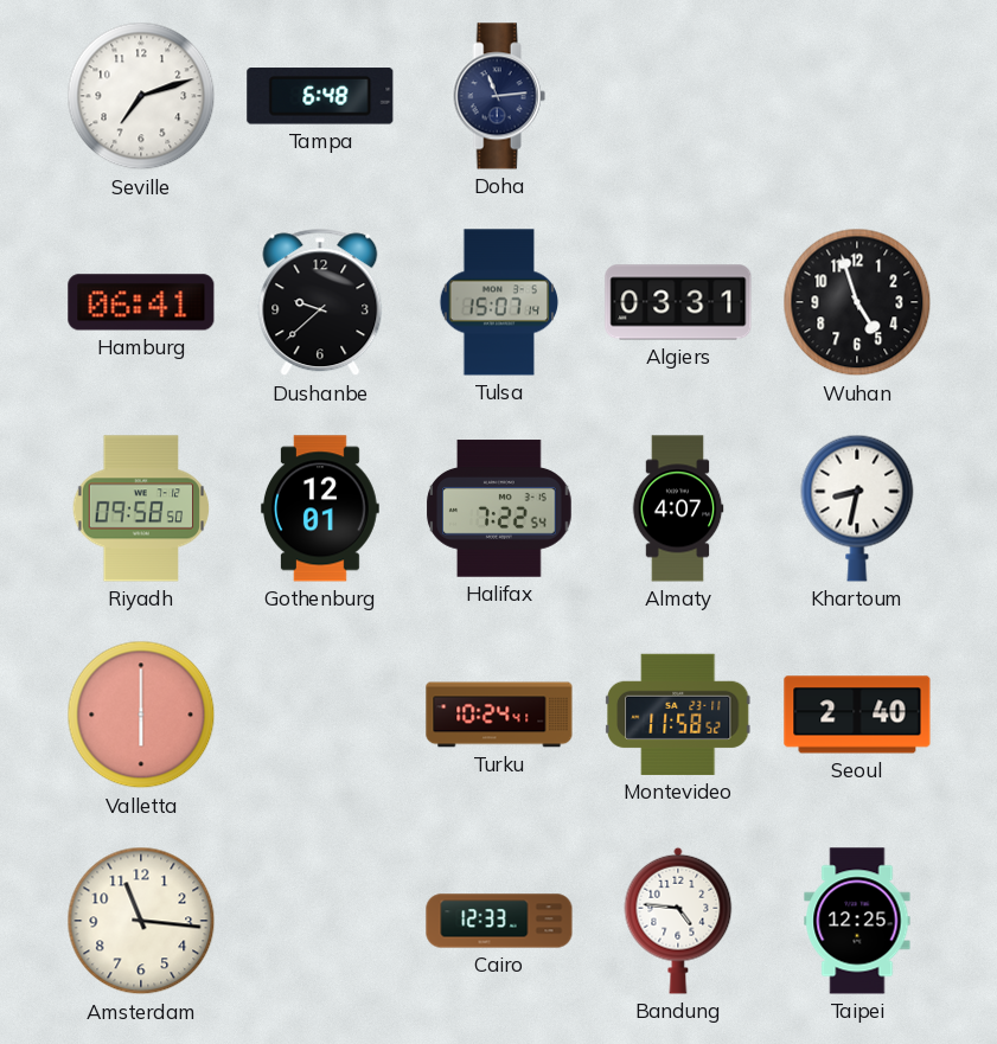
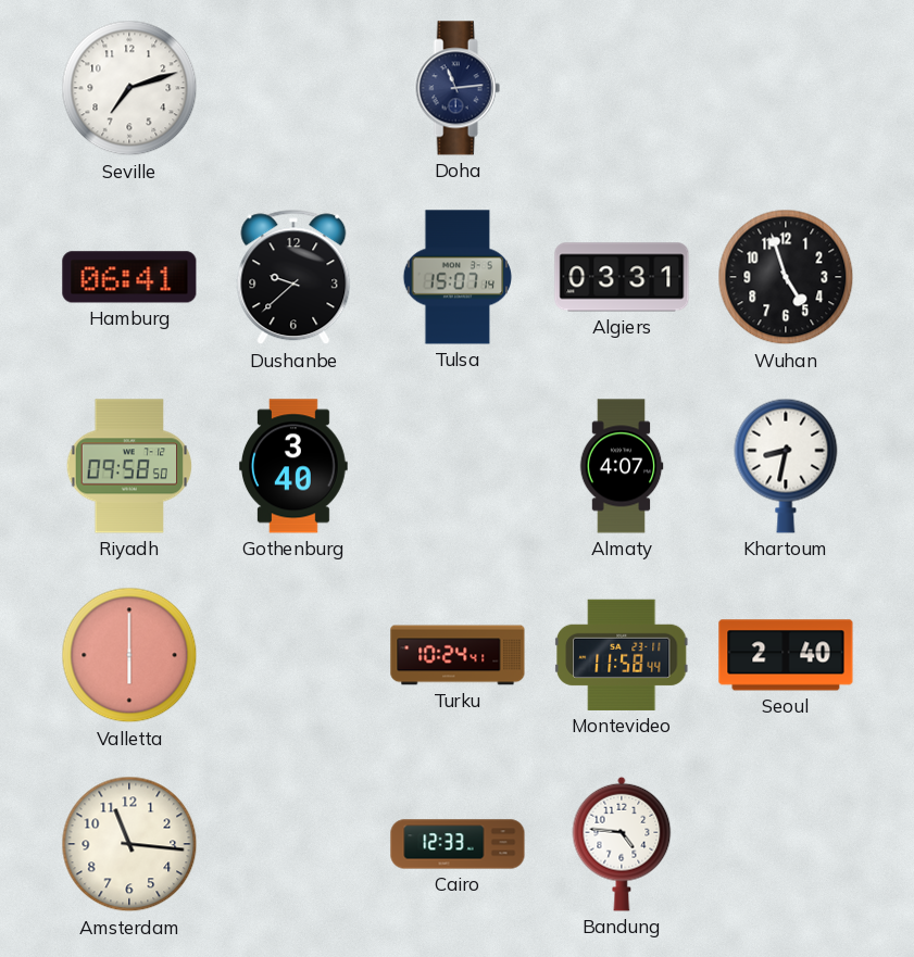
Tampa: 6:48 -> none
Gothenburg: 12:01 -> 3:40
Halifax: 7:22 -> none
Montevideo: 11:58:52 -> 11:58:44
Taipei: 12:25 -> none
